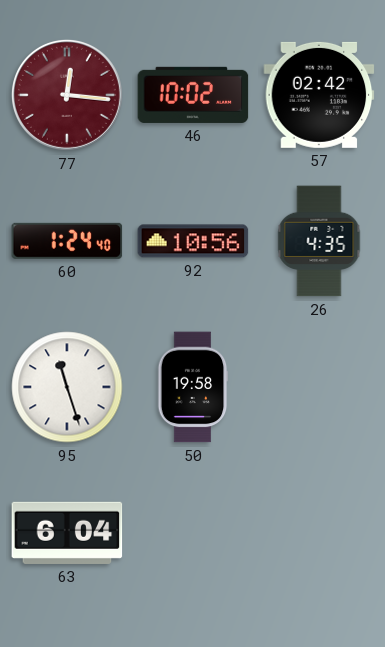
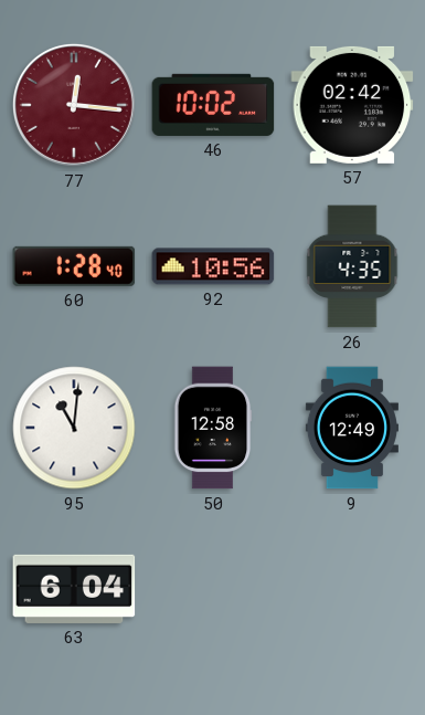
60: 1:24 -> 1:28
95: 11:27 -> 11:01
50: 19:58 -> 12:58
9: none -> 12:49
